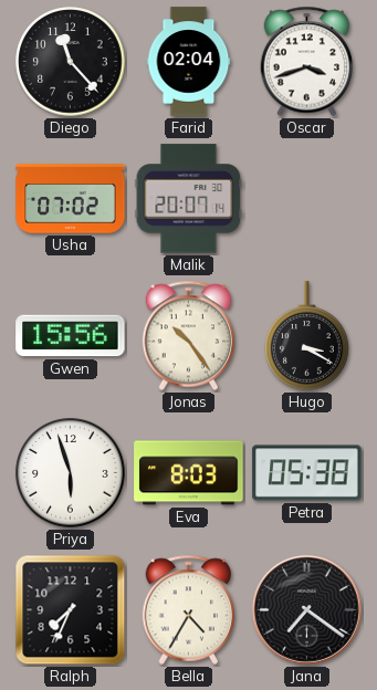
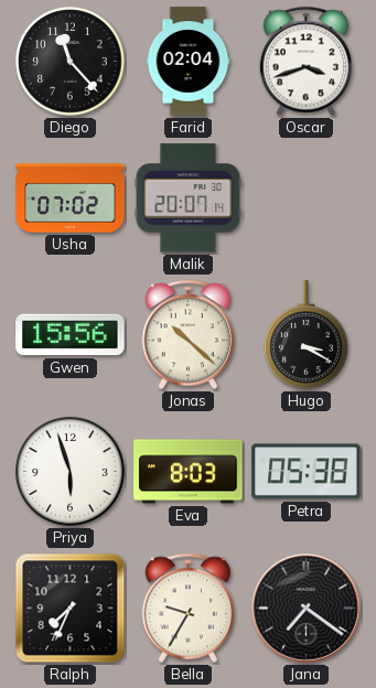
Jonas: 10:24 -> 10:22
Bella: 4:35 -> 9:35
